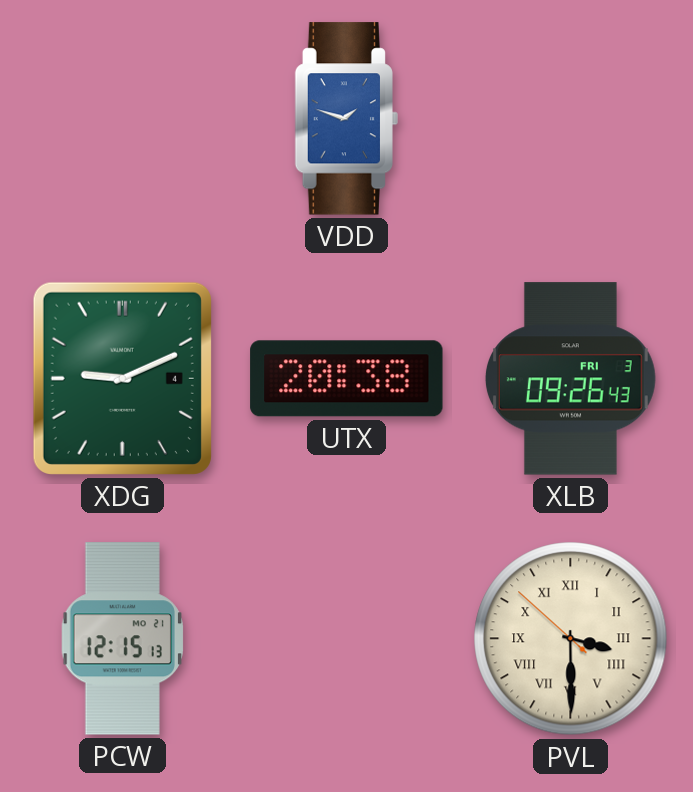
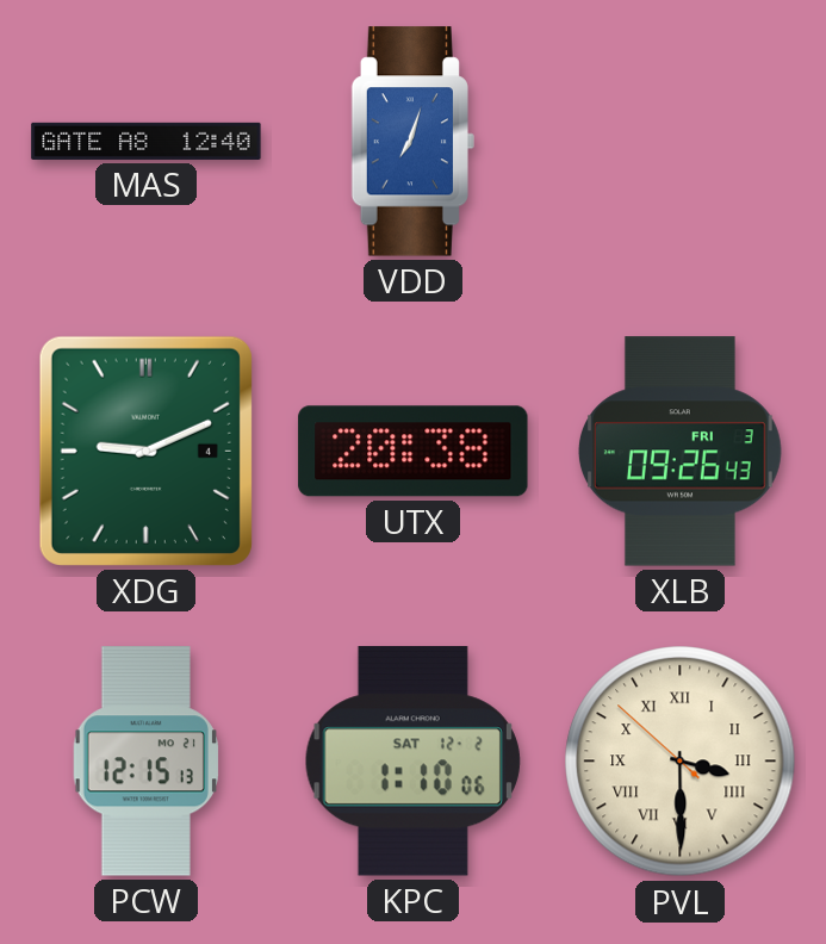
MAS: none -> 12:40
VDD: 1:48 -> 7:03
KPC: none -> 1:10
